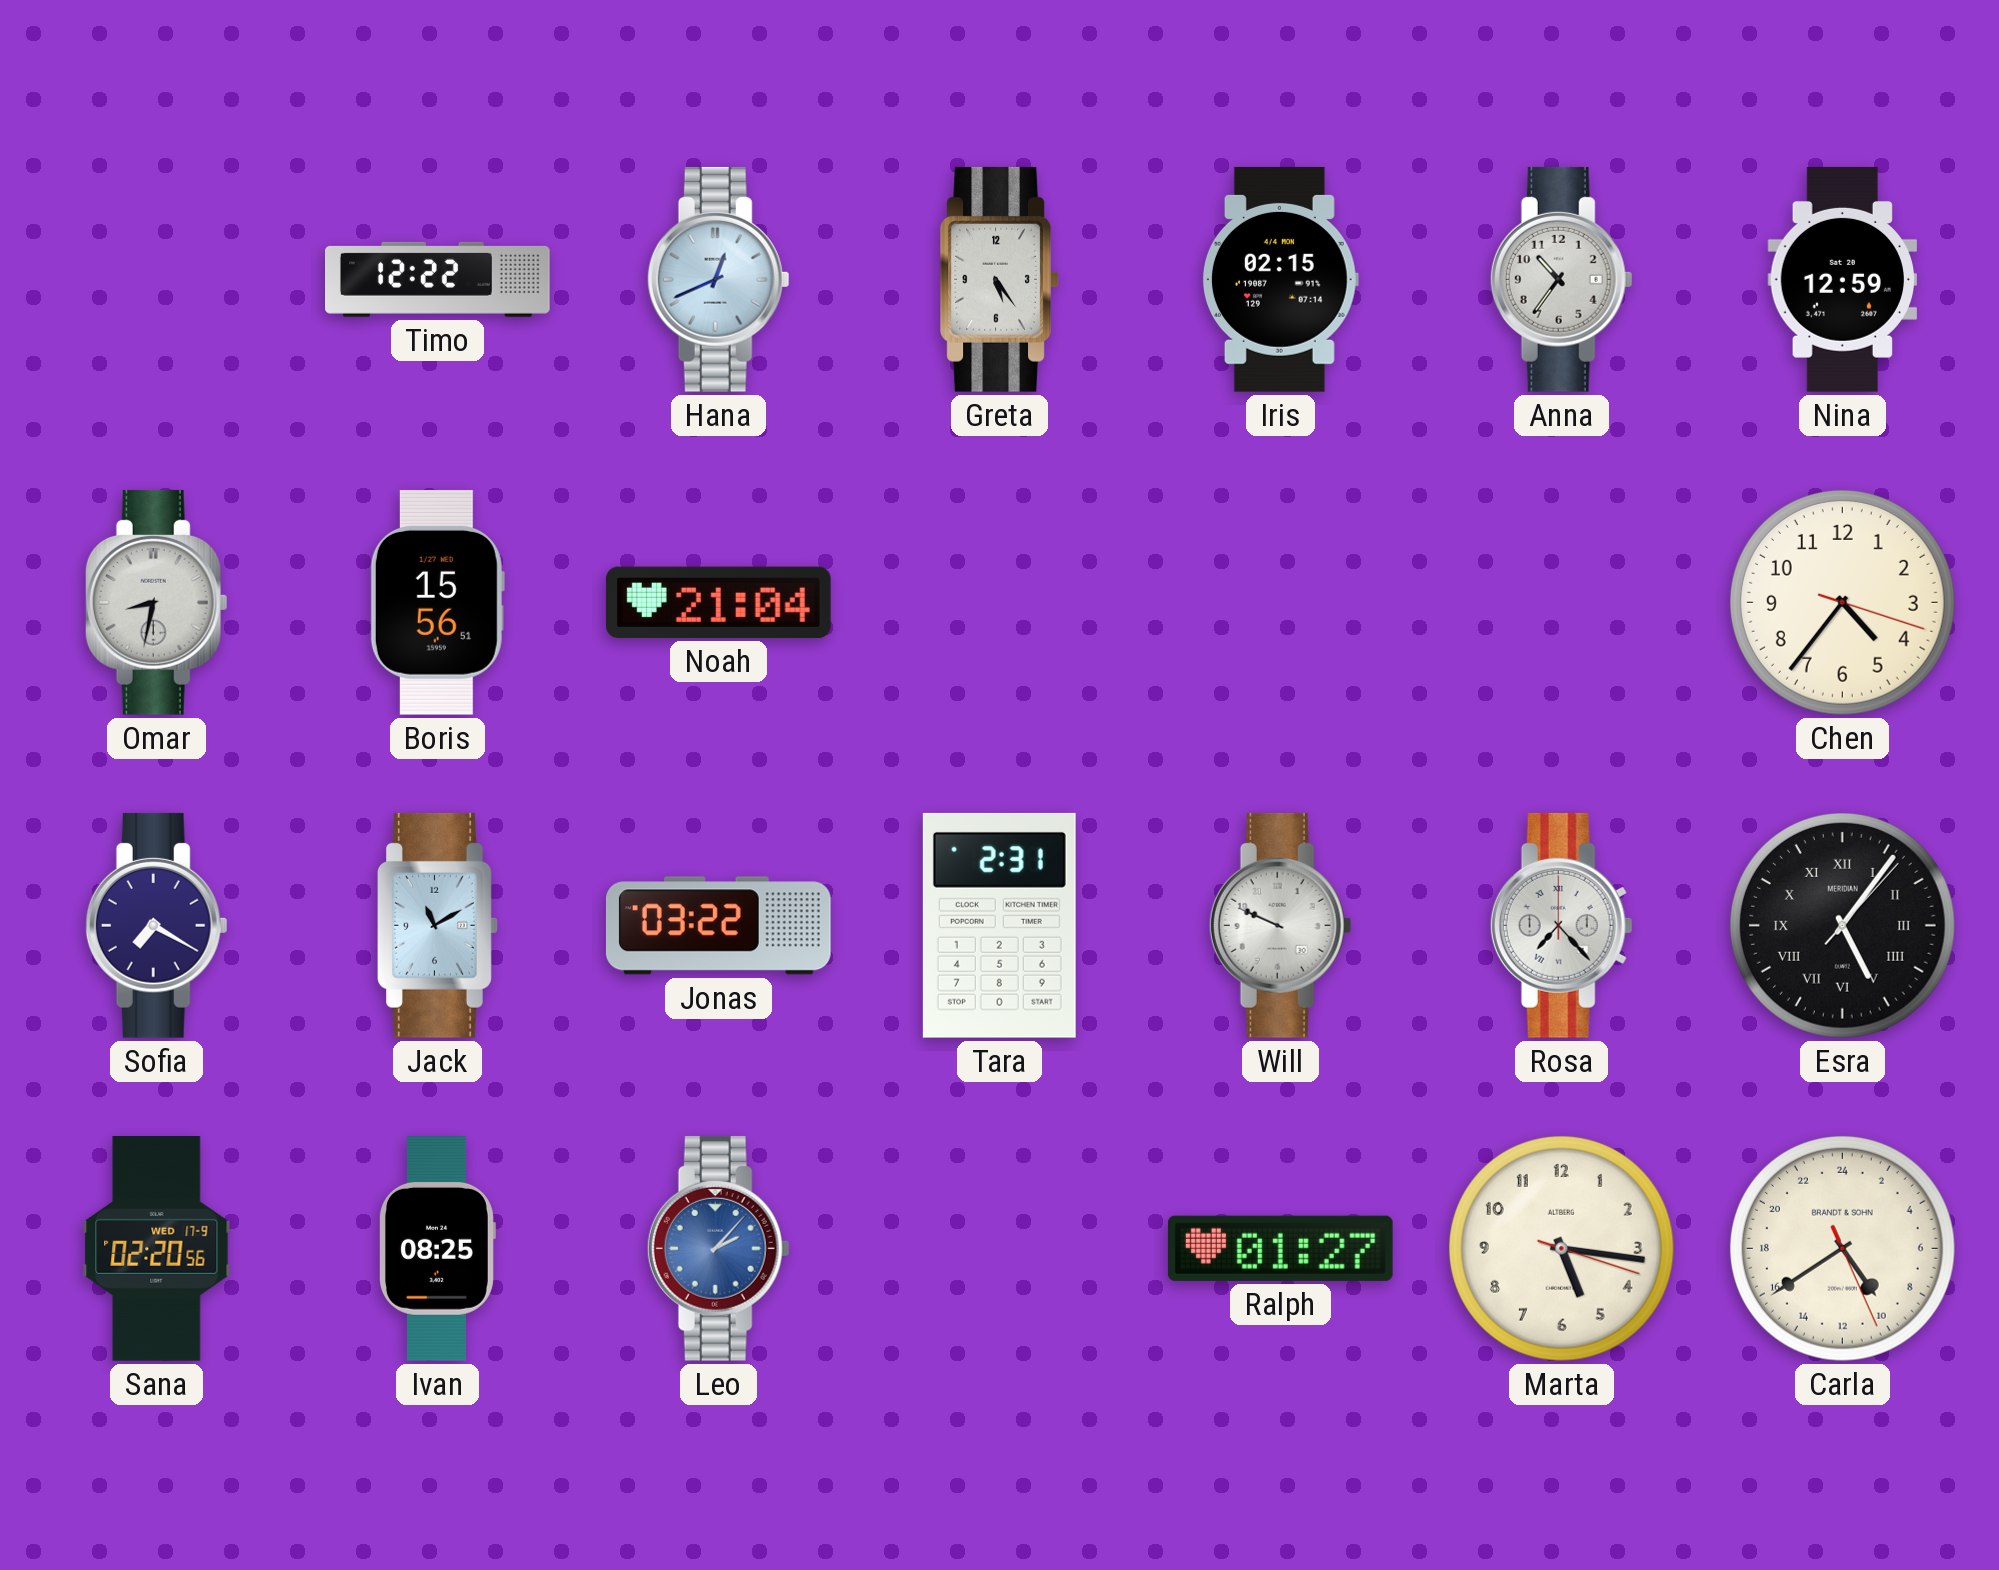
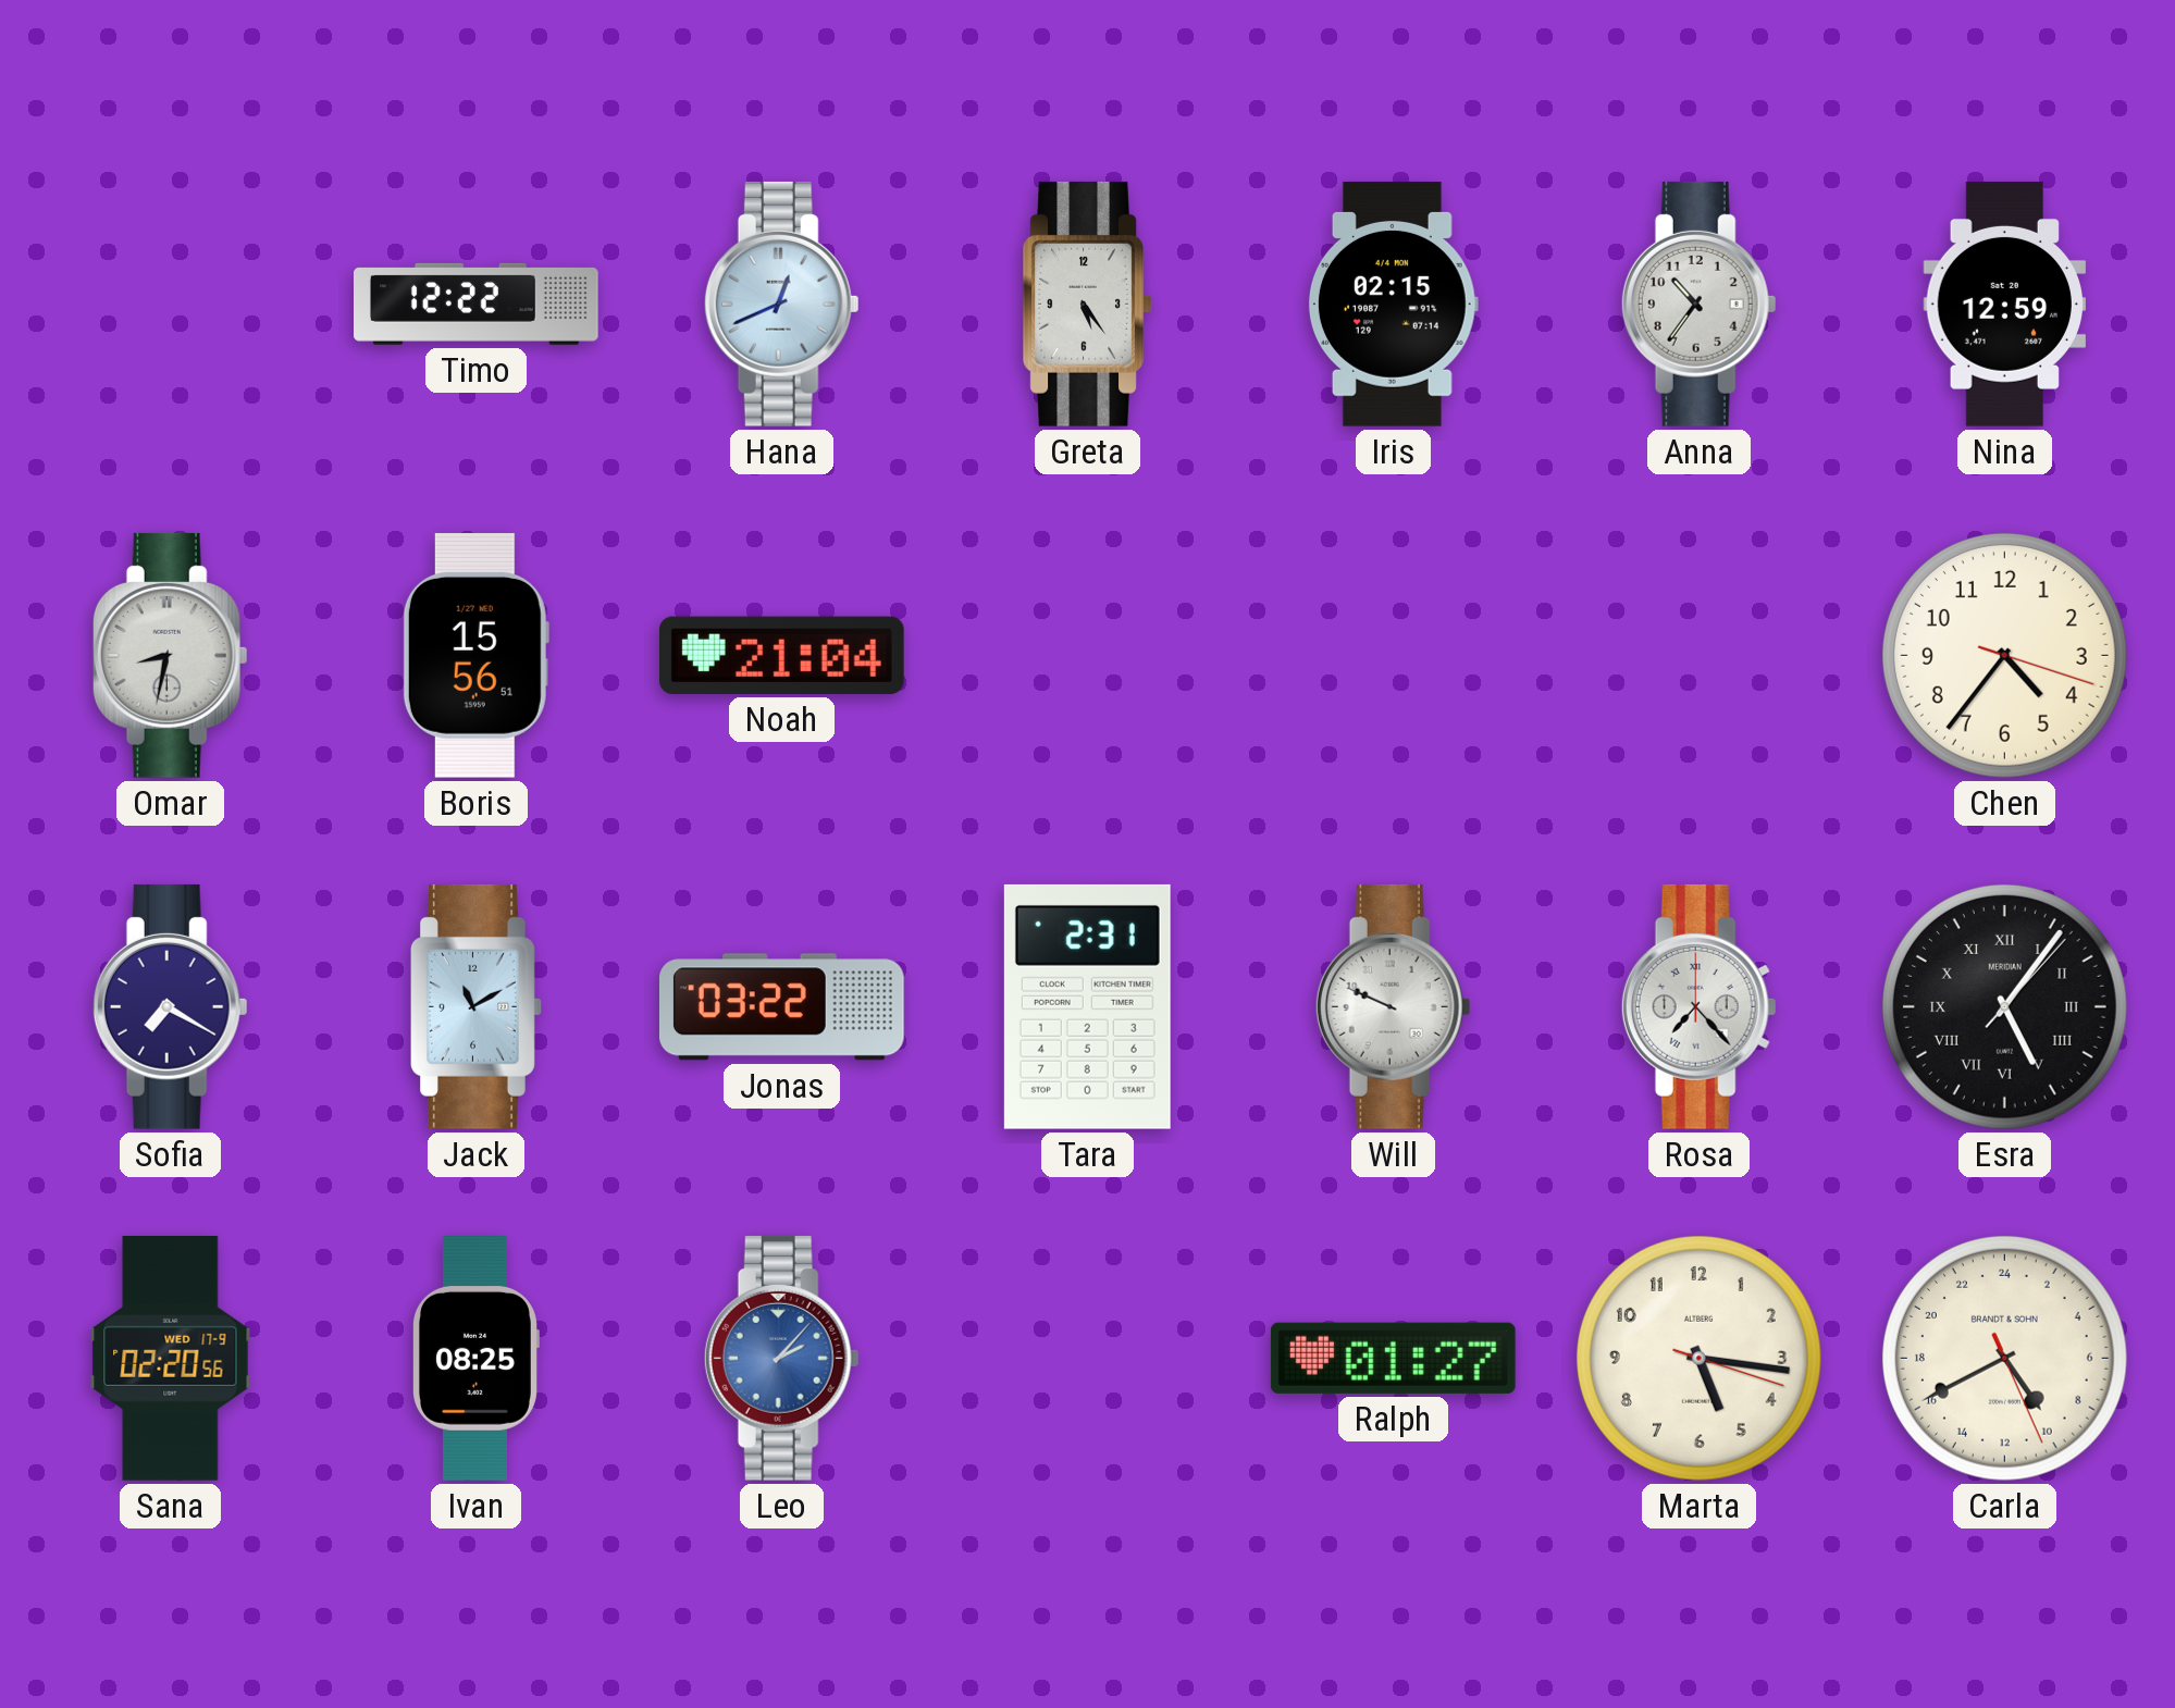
Carla: 9:39 -> 9:40
